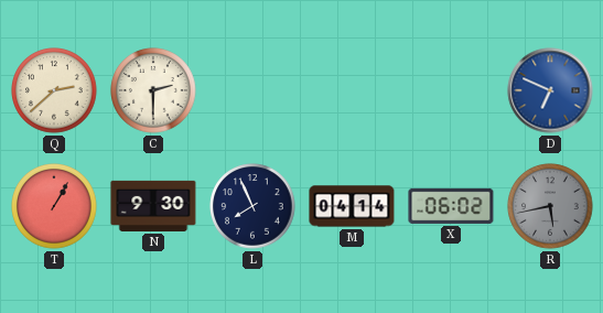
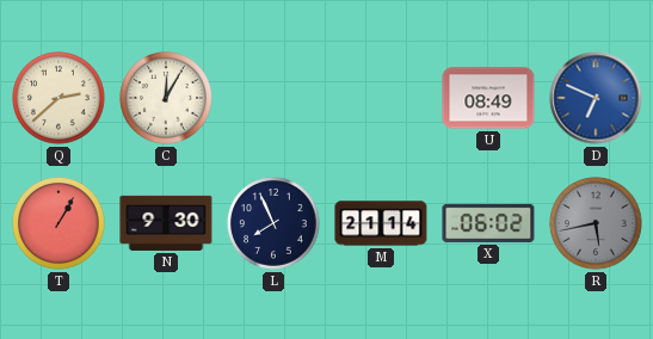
C: 2:30 -> 12:05
U: none -> 08:49
M: 04:14 -> 21:14
